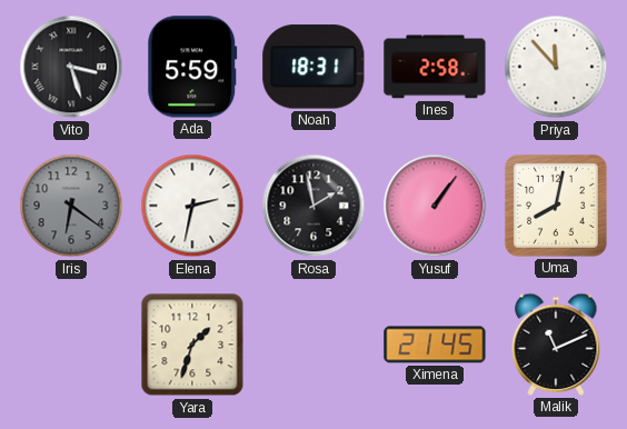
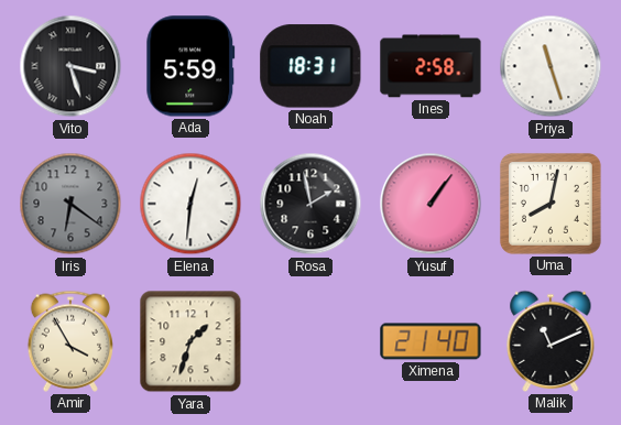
Priya: 11:53 -> 11:27
Elena: 2:32 -> 12:31
Amir: none -> 3:55
Ximena: 21:45 -> 21:40
